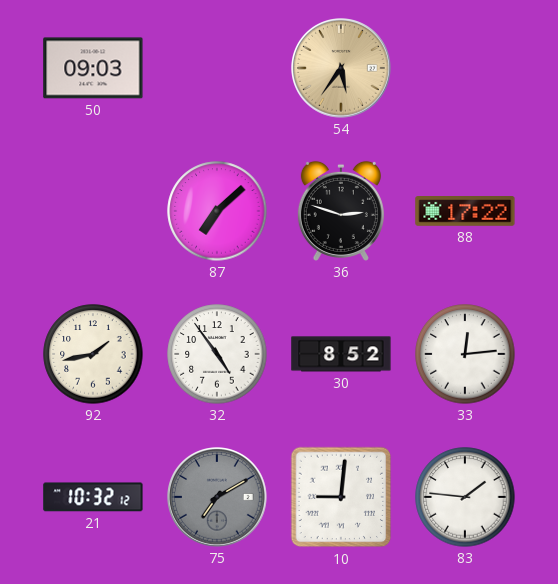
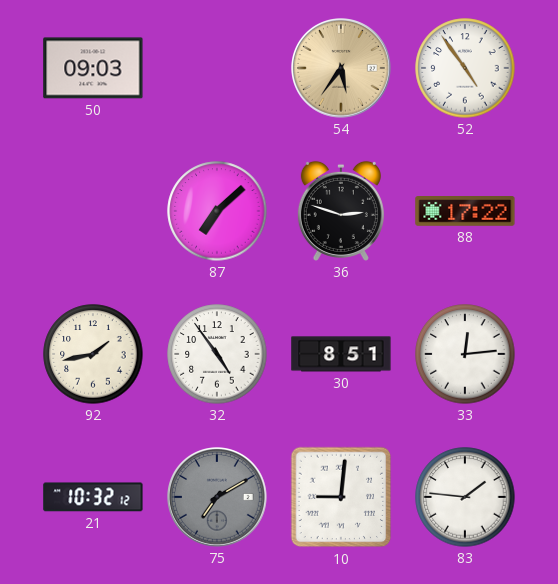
52: none -> 4:54
30: 8:52 -> 8:51
